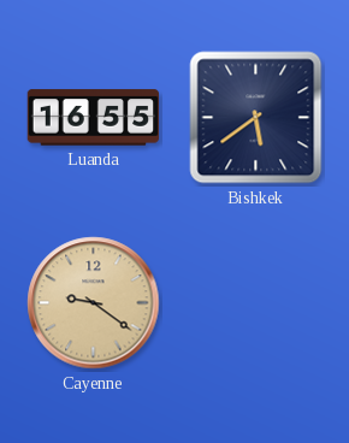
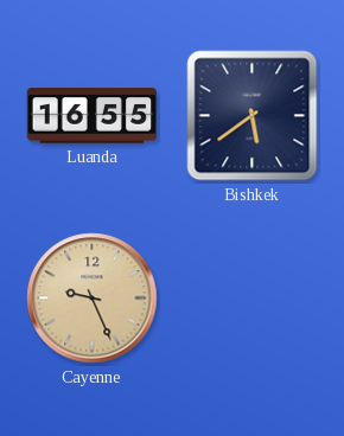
Cayenne: 9:21 -> 9:26
